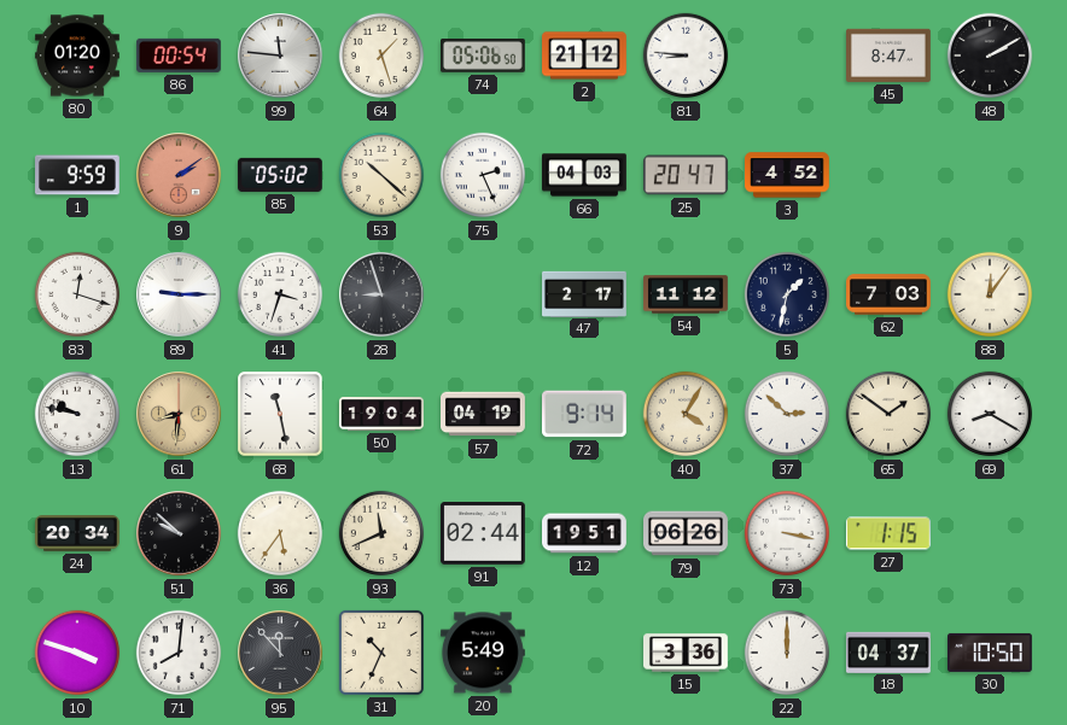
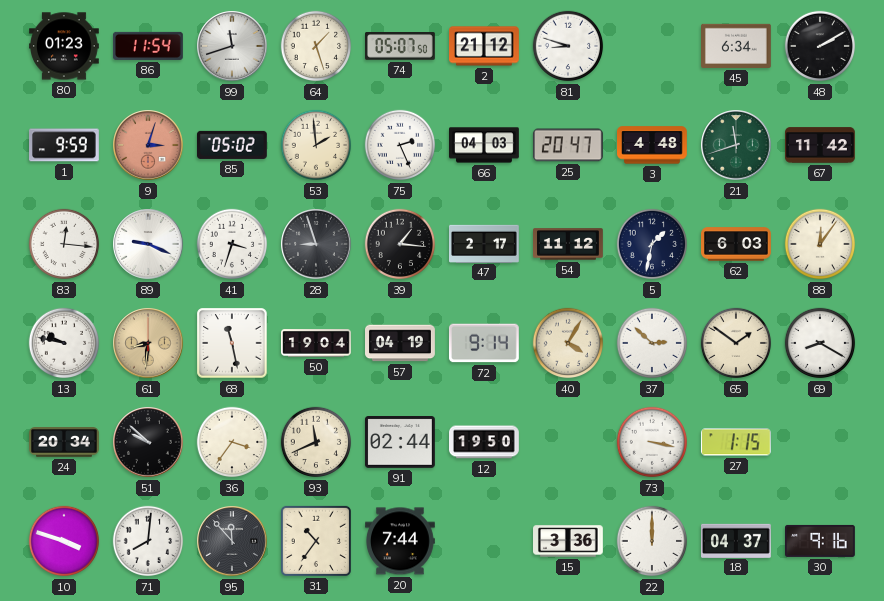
80: 01:20 -> 01:23
86: 00:54 -> 11:54
99: 11:46 -> 11:42
74: 05:06 -> 05:07
81: 8:46 -> 8:48
45: 8:47 -> 6:34
9: 2:09 -> 3:03
53: 10:22 -> 1:59
3: 4:52 -> 4:48
21: none -> 11:42
67: none -> 11:42
83: 12:18 -> 12:16
89: 9:15 -> 9:19
39: none -> 1:16
62: 7:03 -> 6:03
36: 5:36 -> 3:36
12: 19:51 -> 19:50
79: 06:26 -> none
31: 10:34 -> 10:36
20: 5:49 -> 7:44
30: 10:50 -> 9:16
